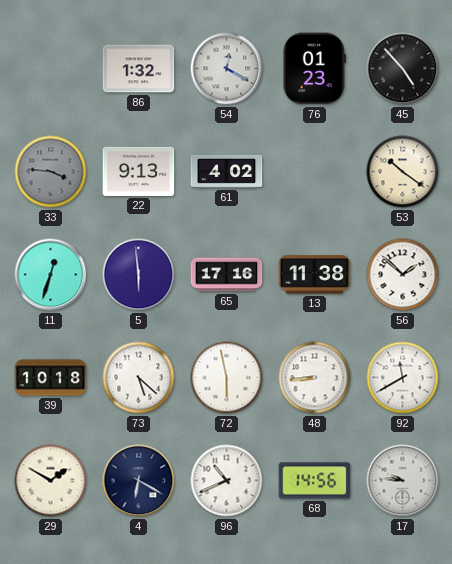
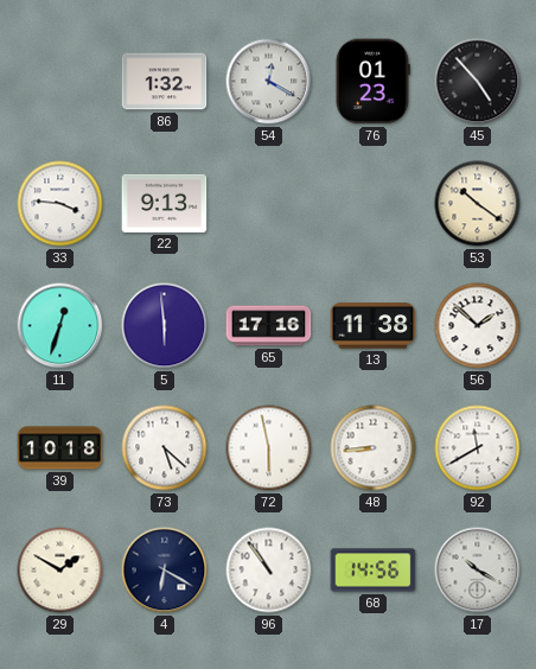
33 dial: grey -> white
61: 4:02 -> none
96: 10:41 -> 10:54
17: 9:46 -> 10:20
